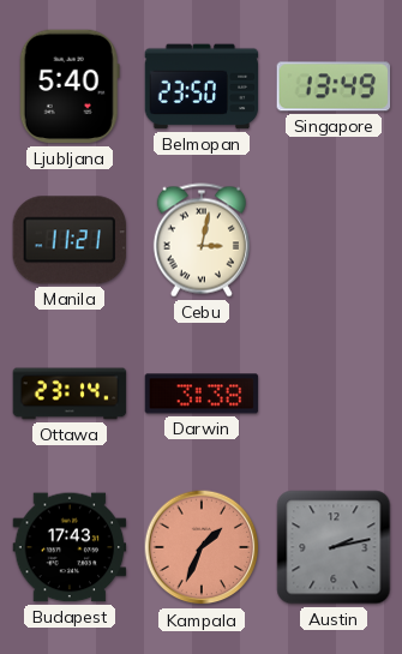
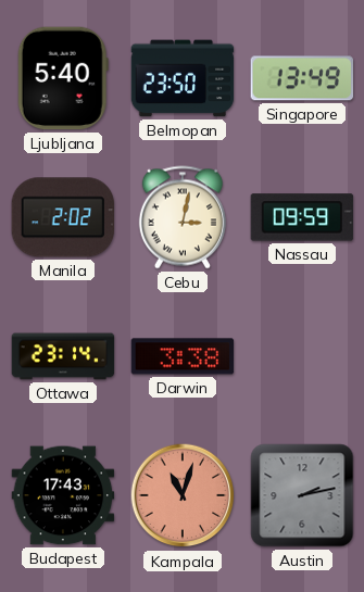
Manila: 11:21 -> 2:02
Nassau: none -> 09:59
Kampala: 1:34 -> 11:03
